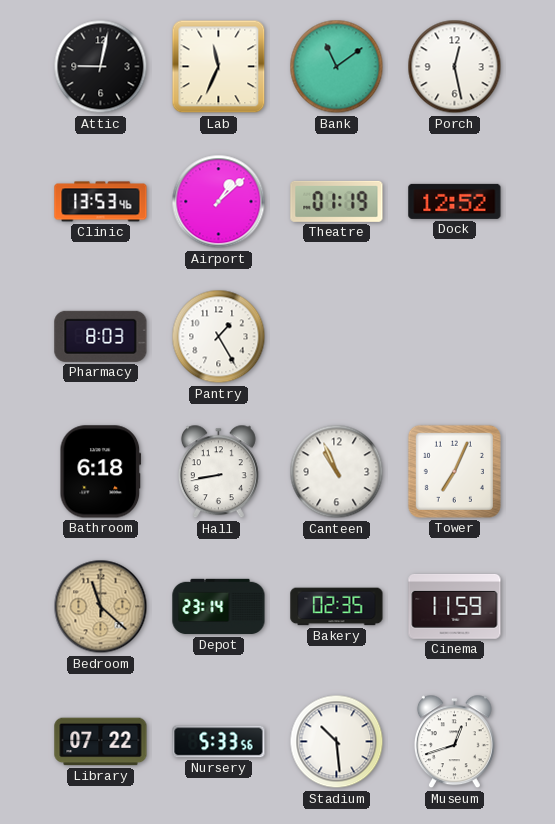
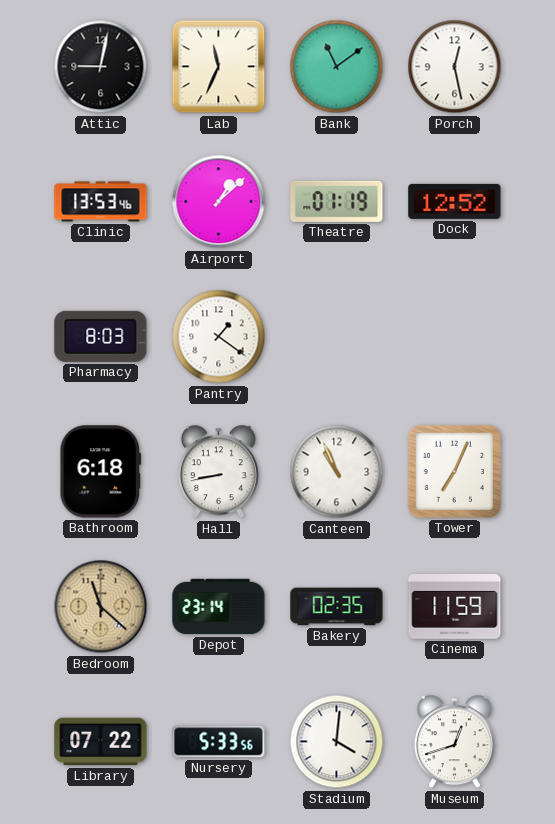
Pantry: 1:25 -> 1:21
Stadium: 10:29 -> 4:01
